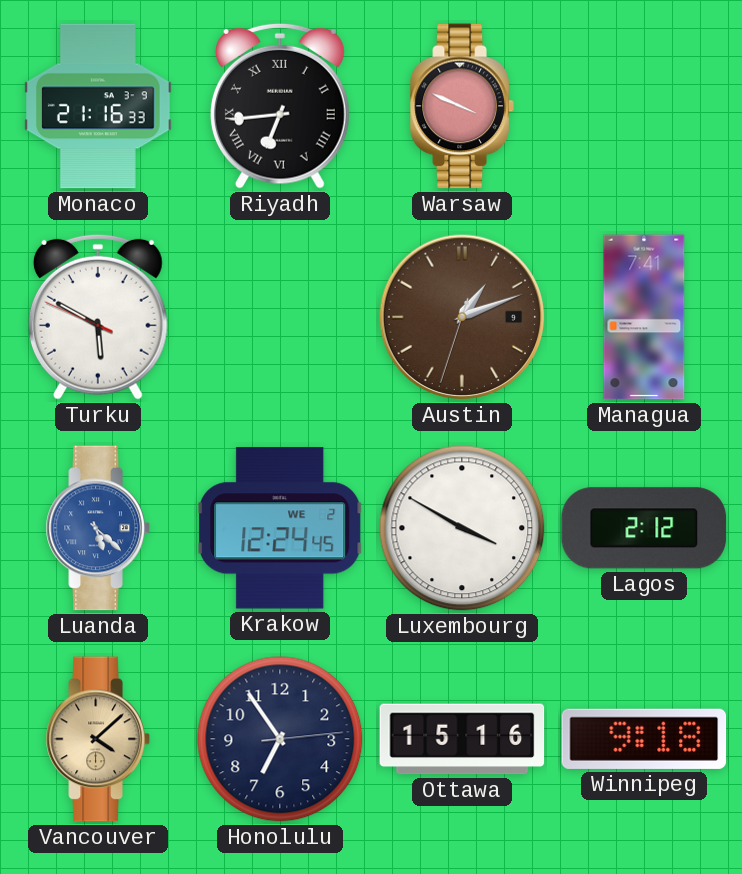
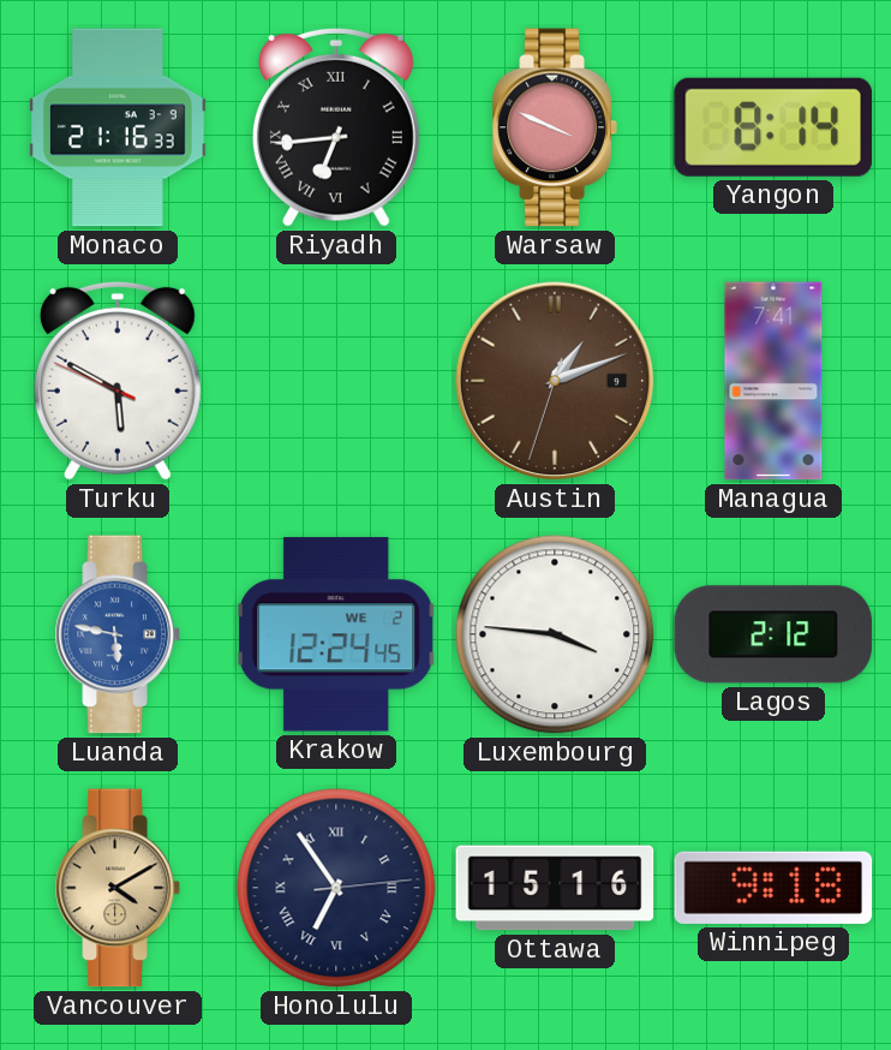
Yangon: none -> 8:14
Luanda: 5:22 -> 5:47
Luxembourg: 3:50 -> 3:46
Vancouver: 4:08 -> 4:10
Honolulu numerals: Arabic -> Roman
